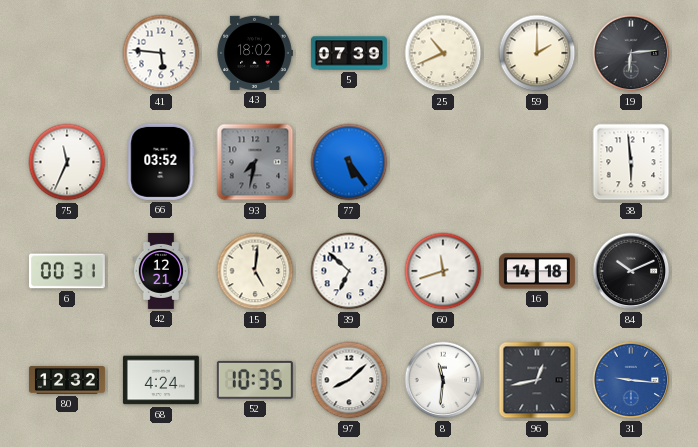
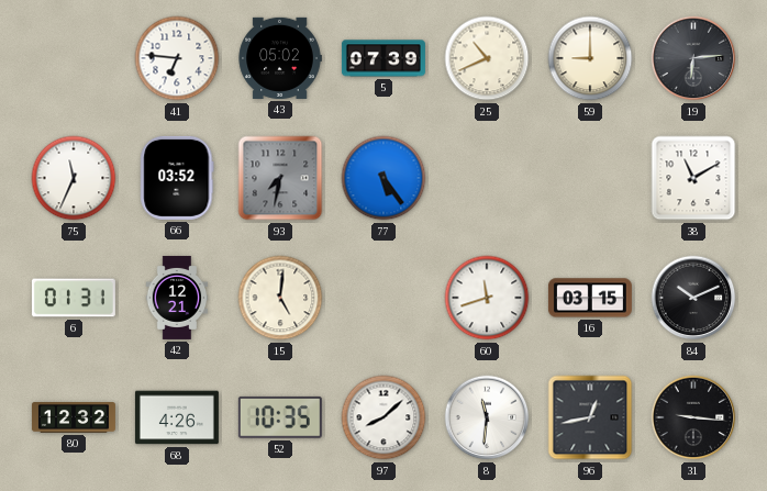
41: 5:46 -> 6:46
43: 18:02 -> 05:02
59: 2:00 -> 9:00
38: 5:59 -> 11:10
6: 00:31 -> 01:31
39: 6:52 -> none
16: 14:18 -> 03:15
68: 4:24 -> 4:26
31 dial: blue -> black
